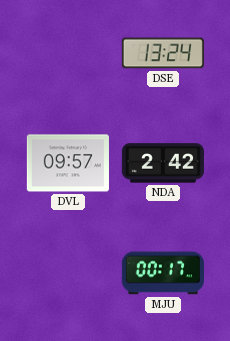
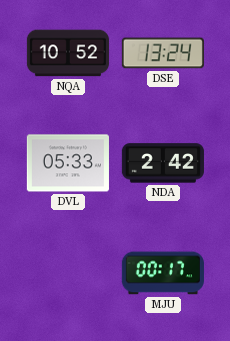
NQA: none -> 10:52
DVL: 09:57 -> 05:33
